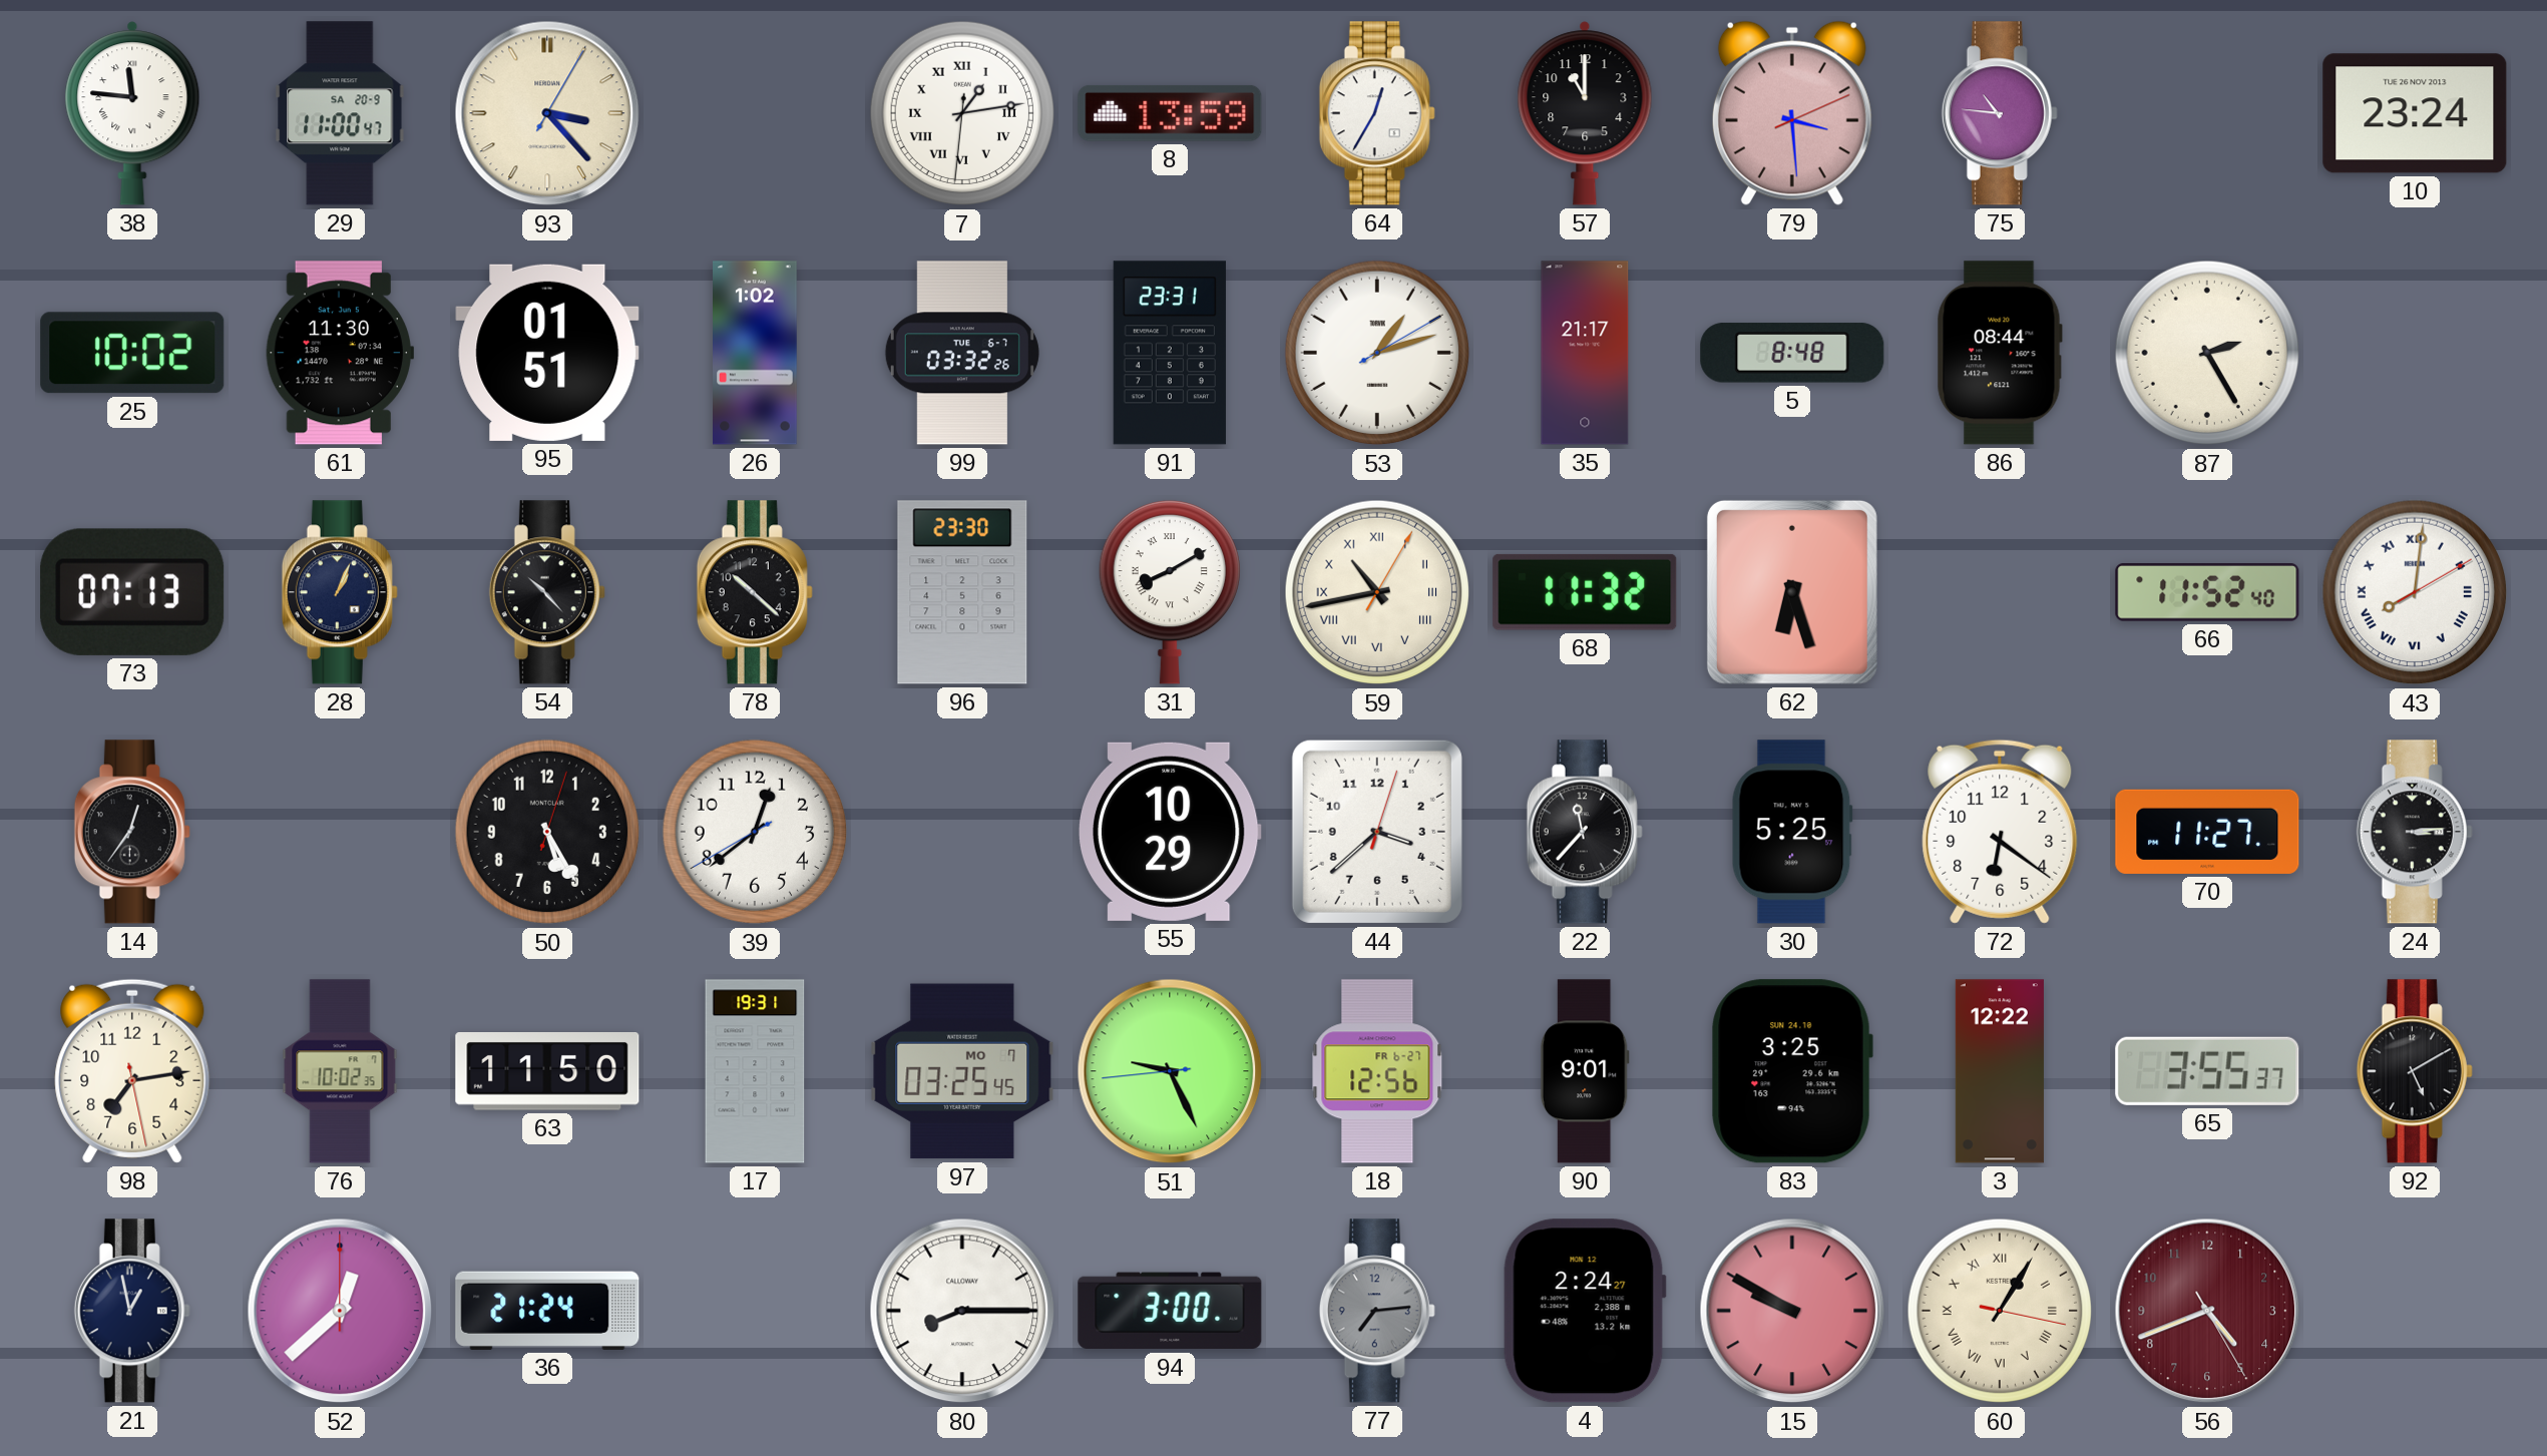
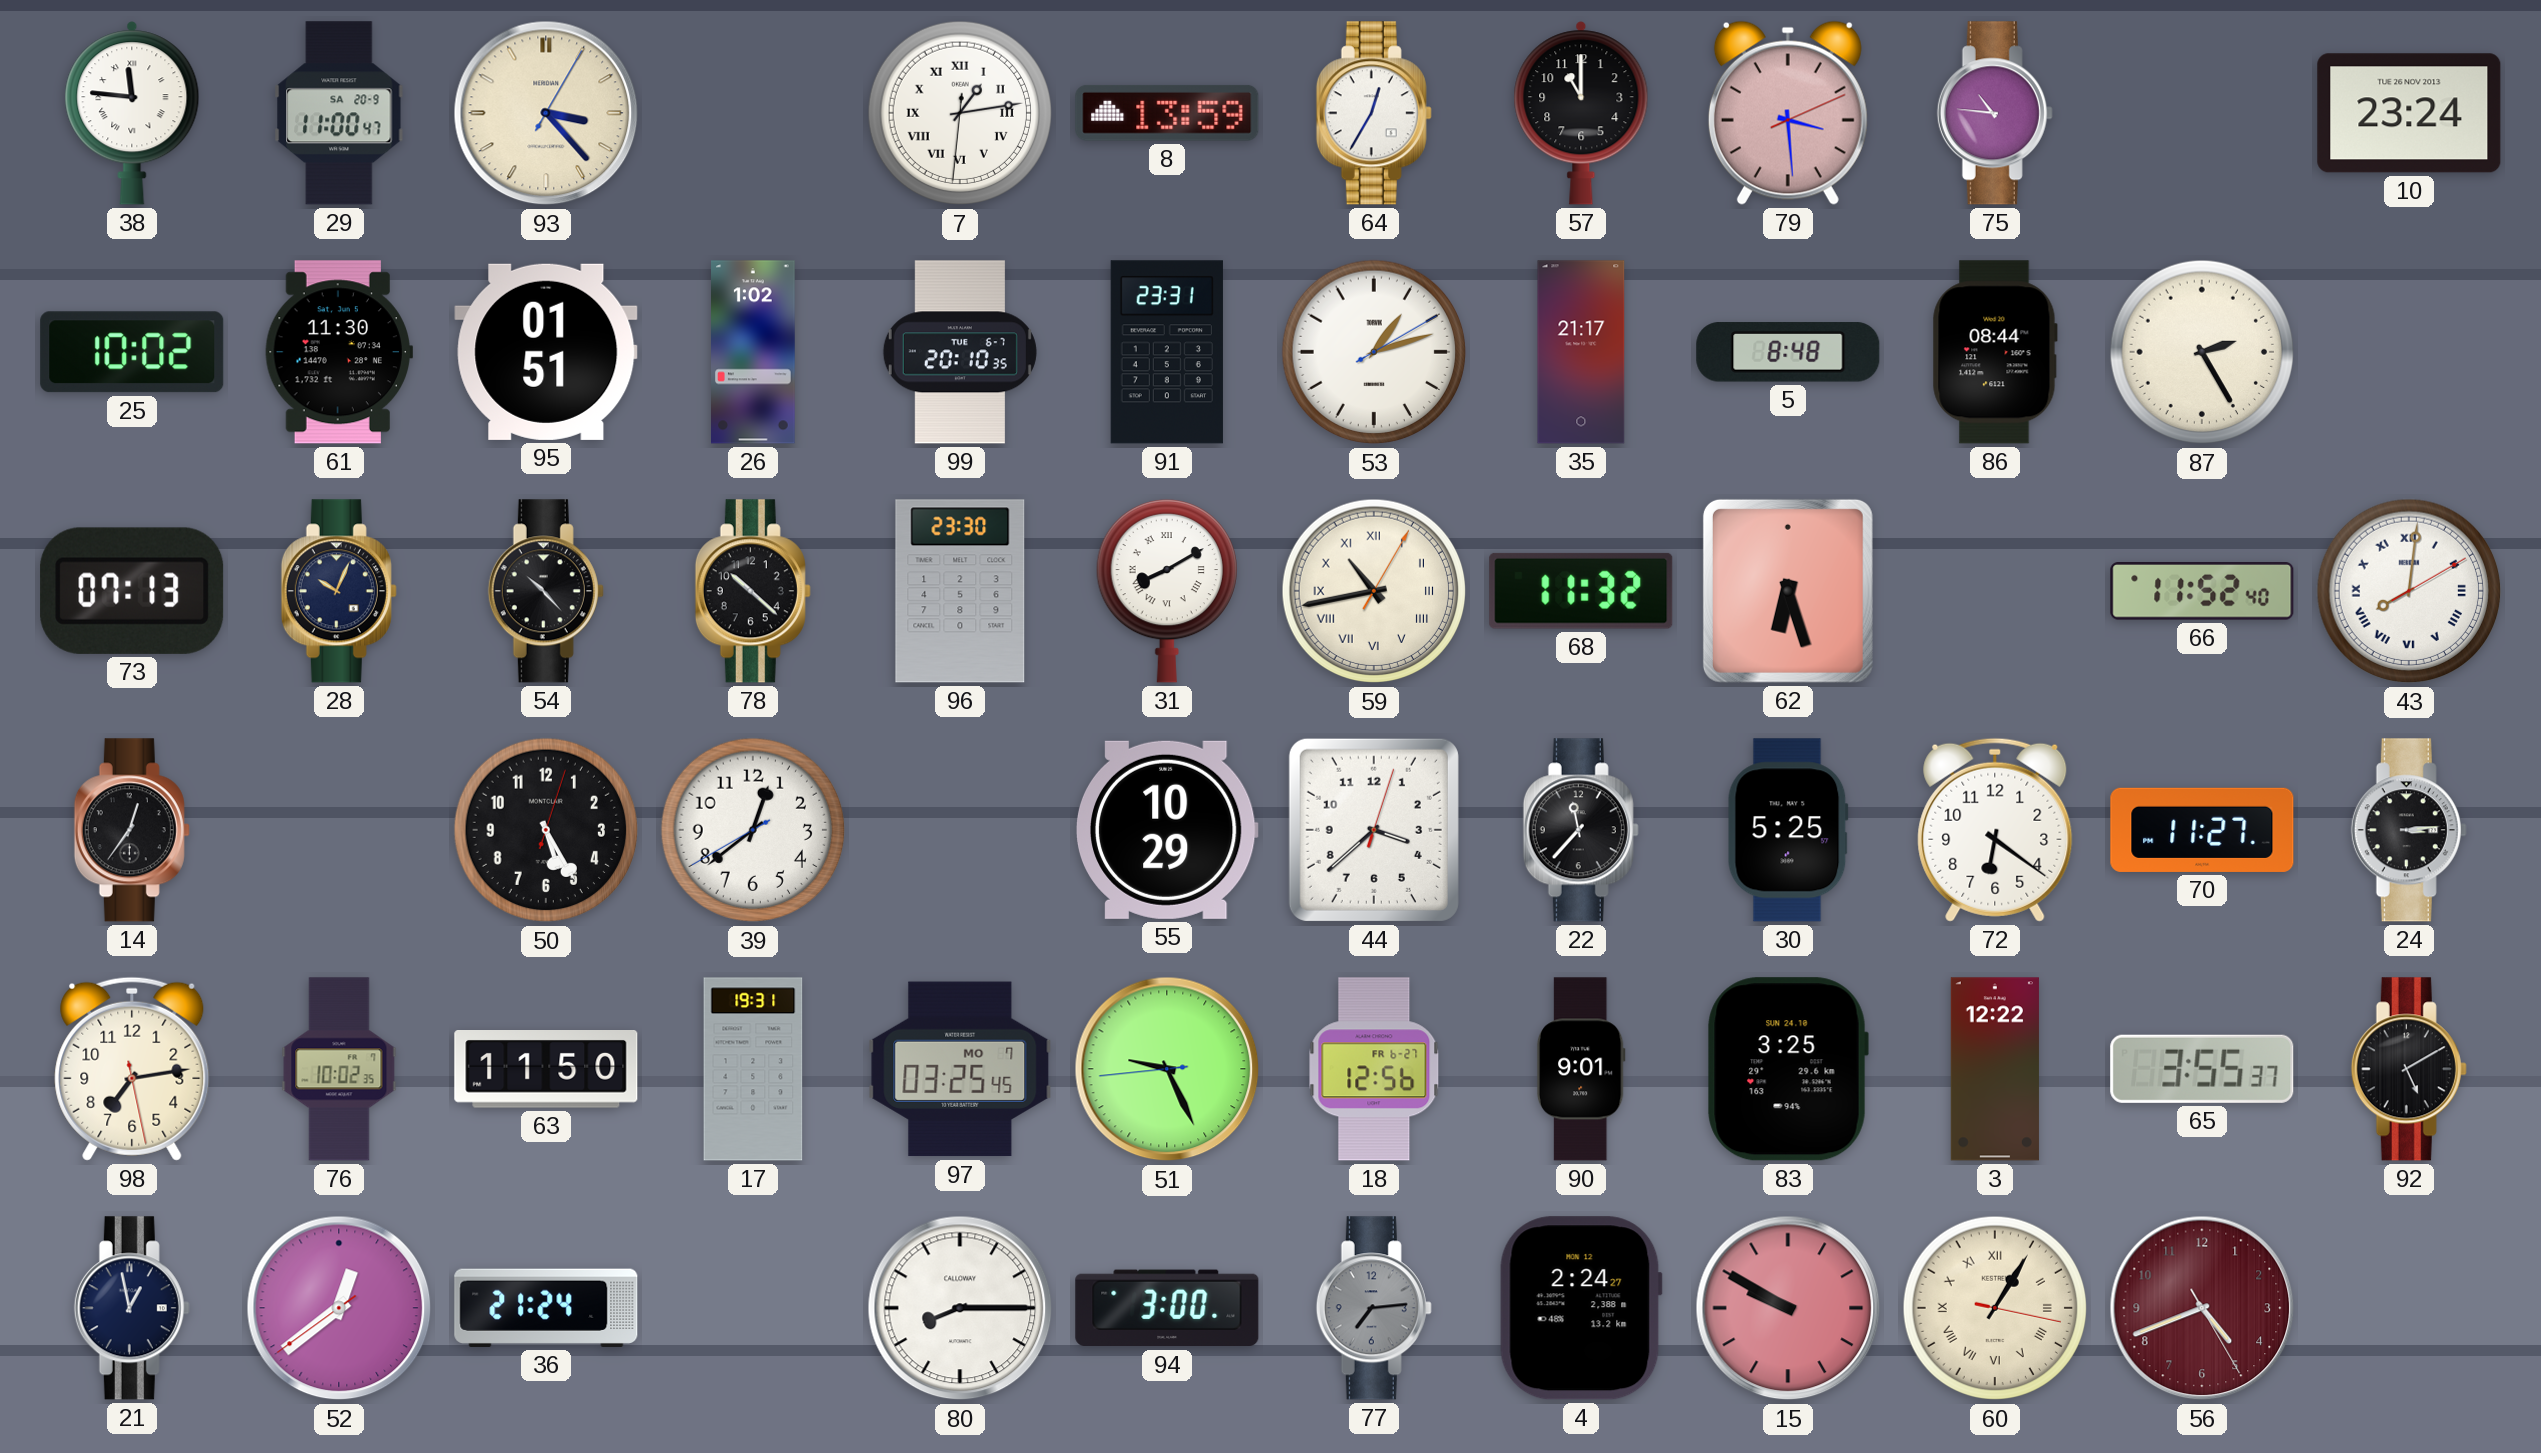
99: 03:32 -> 20:10
28: 1:04 -> 10:04
52: 12:38:00 -> 12:38:39
